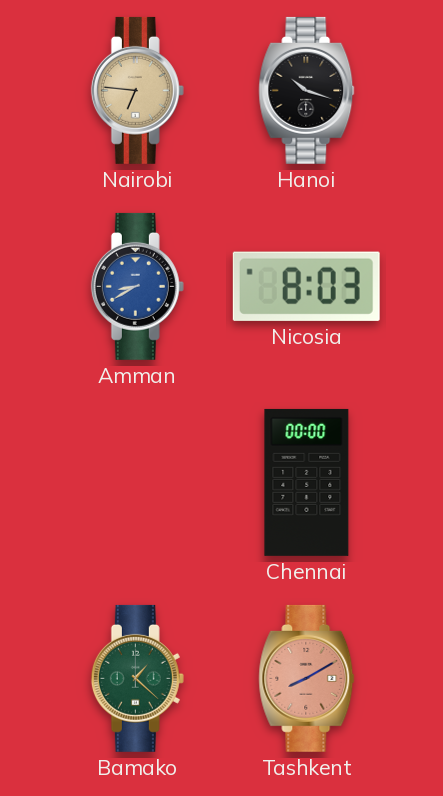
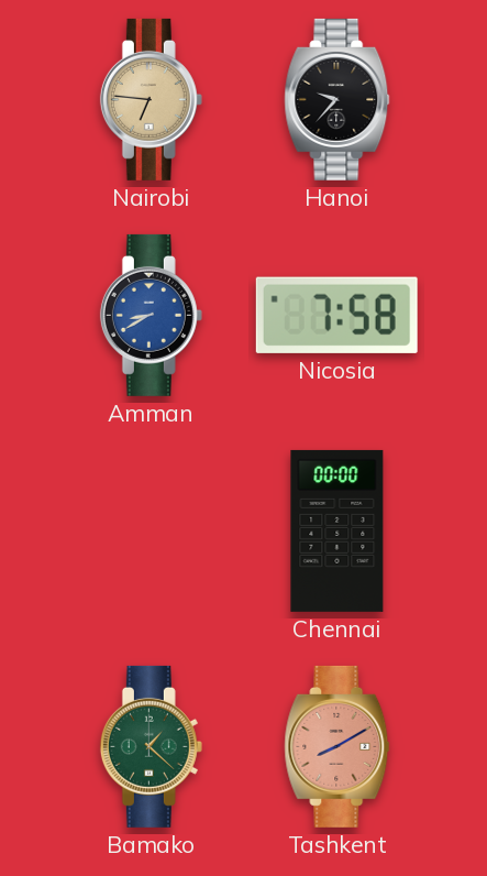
Hanoi: 10:18 -> 9:37
Nicosia: 8:03 -> 7:58
